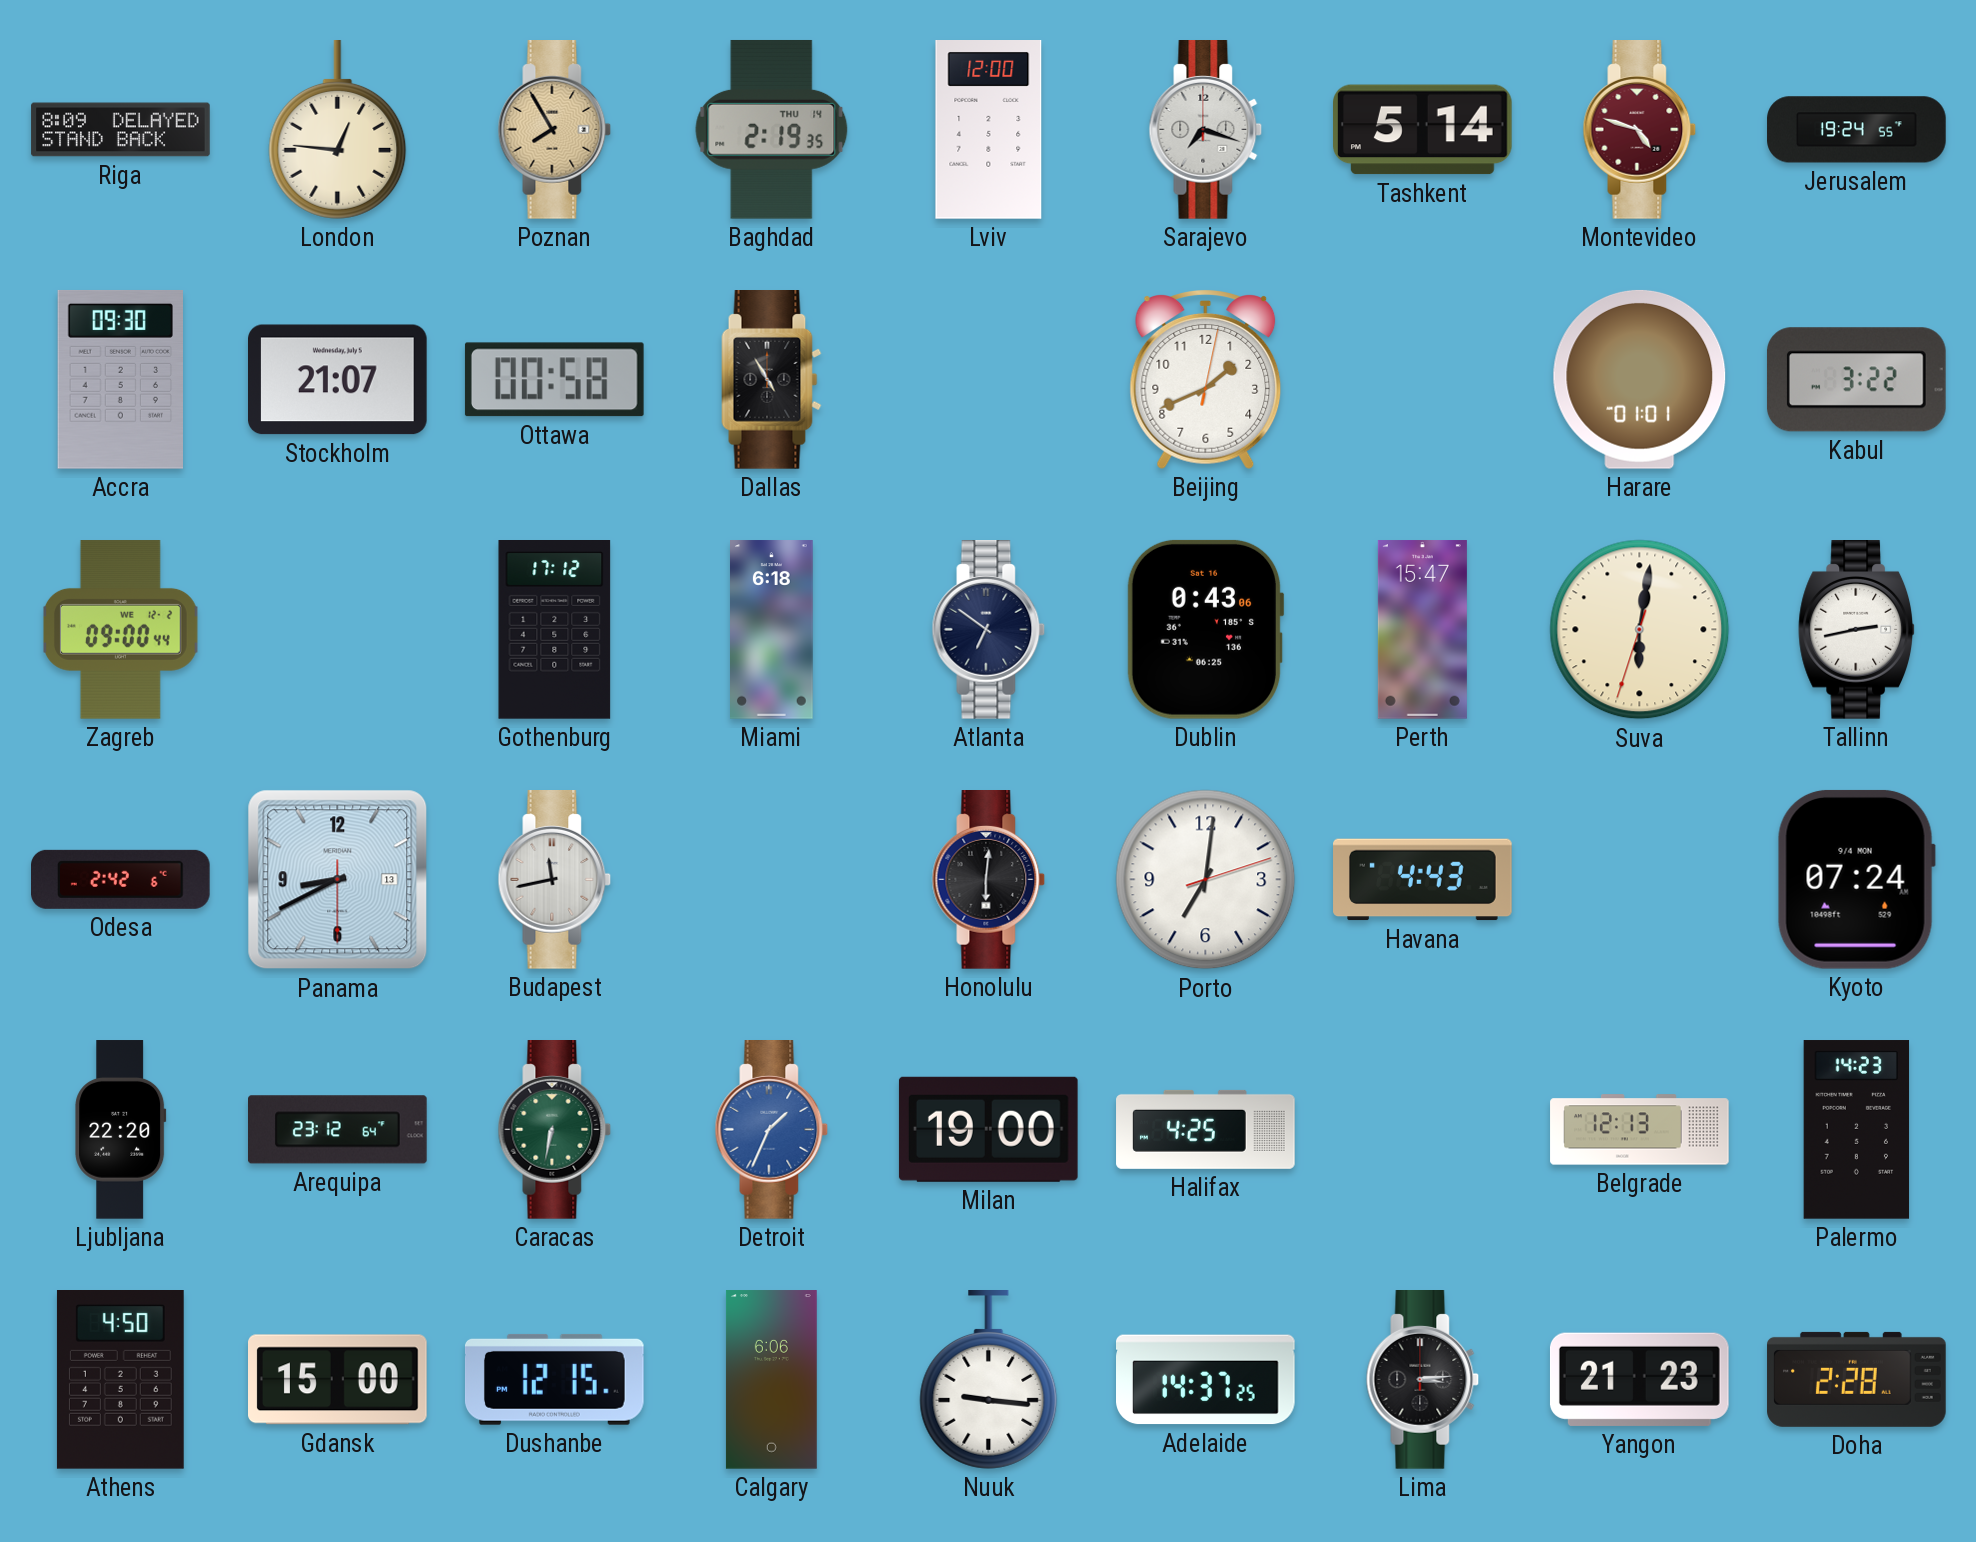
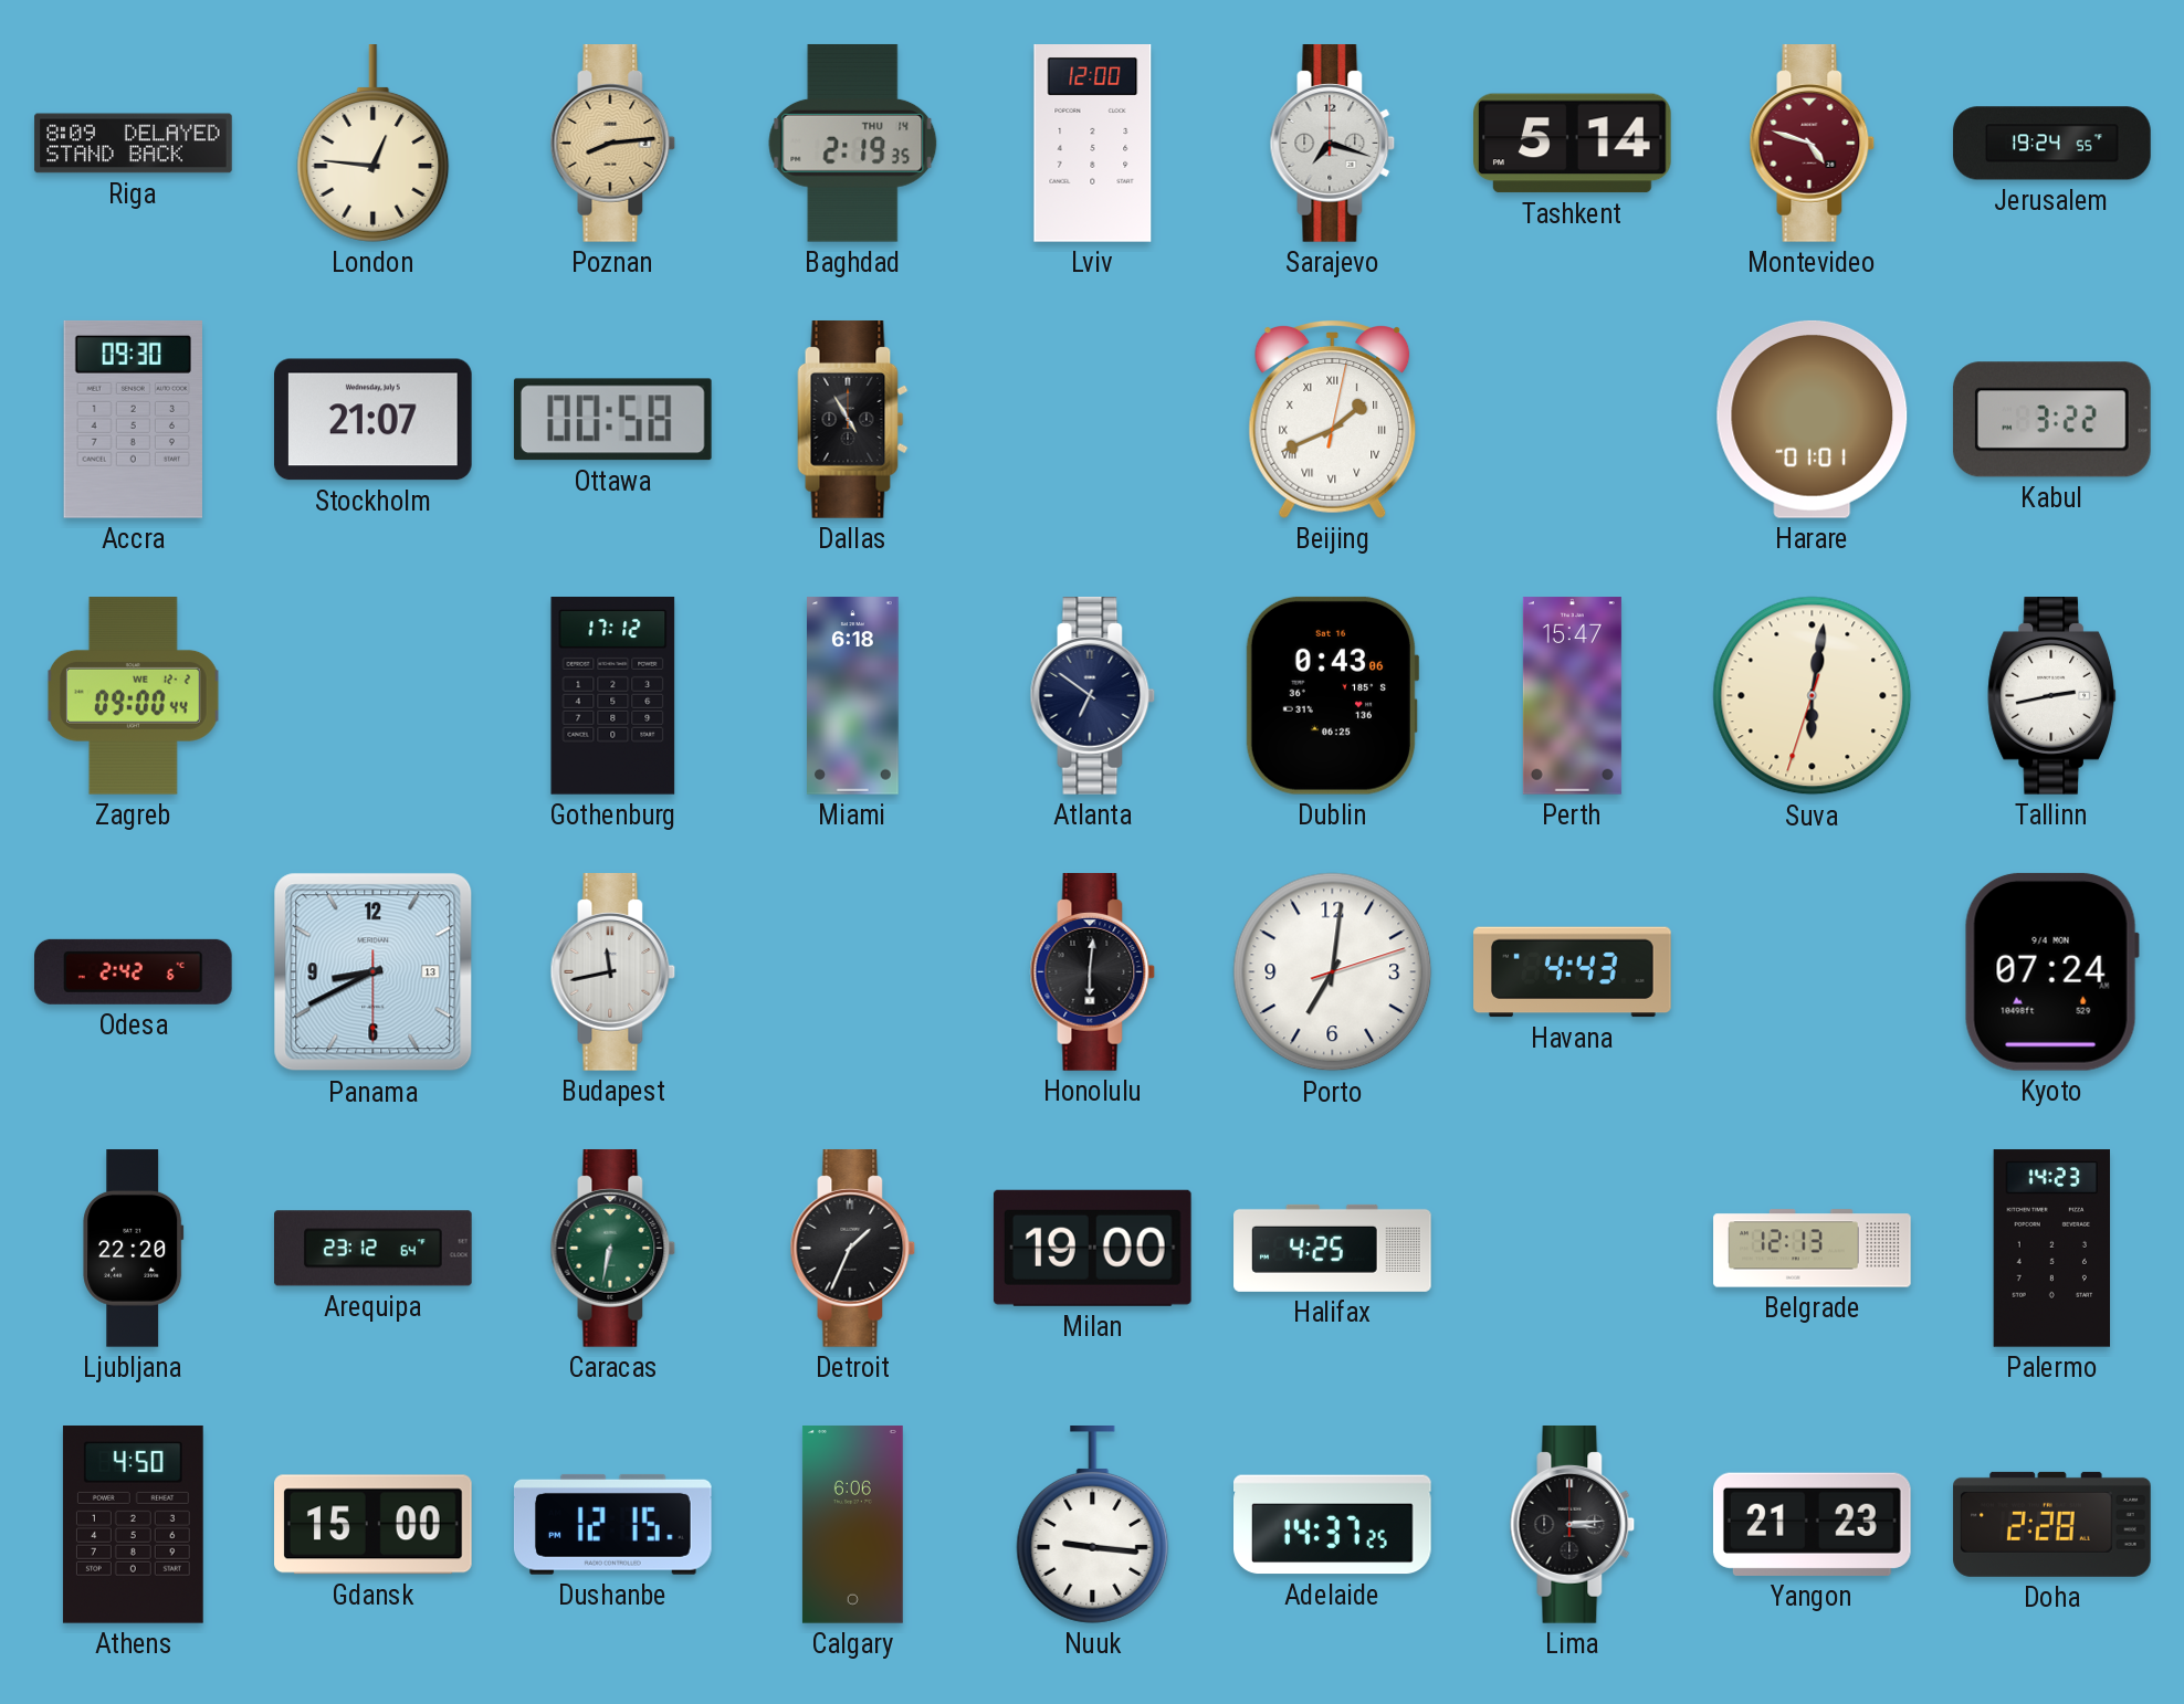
Poznan: 7:55 -> 8:14
Beijing numerals: Arabic -> Roman
Detroit dial: blue -> black
